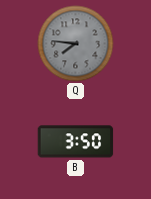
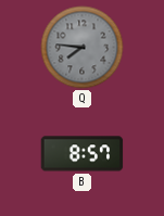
B: 3:50 -> 8:57
